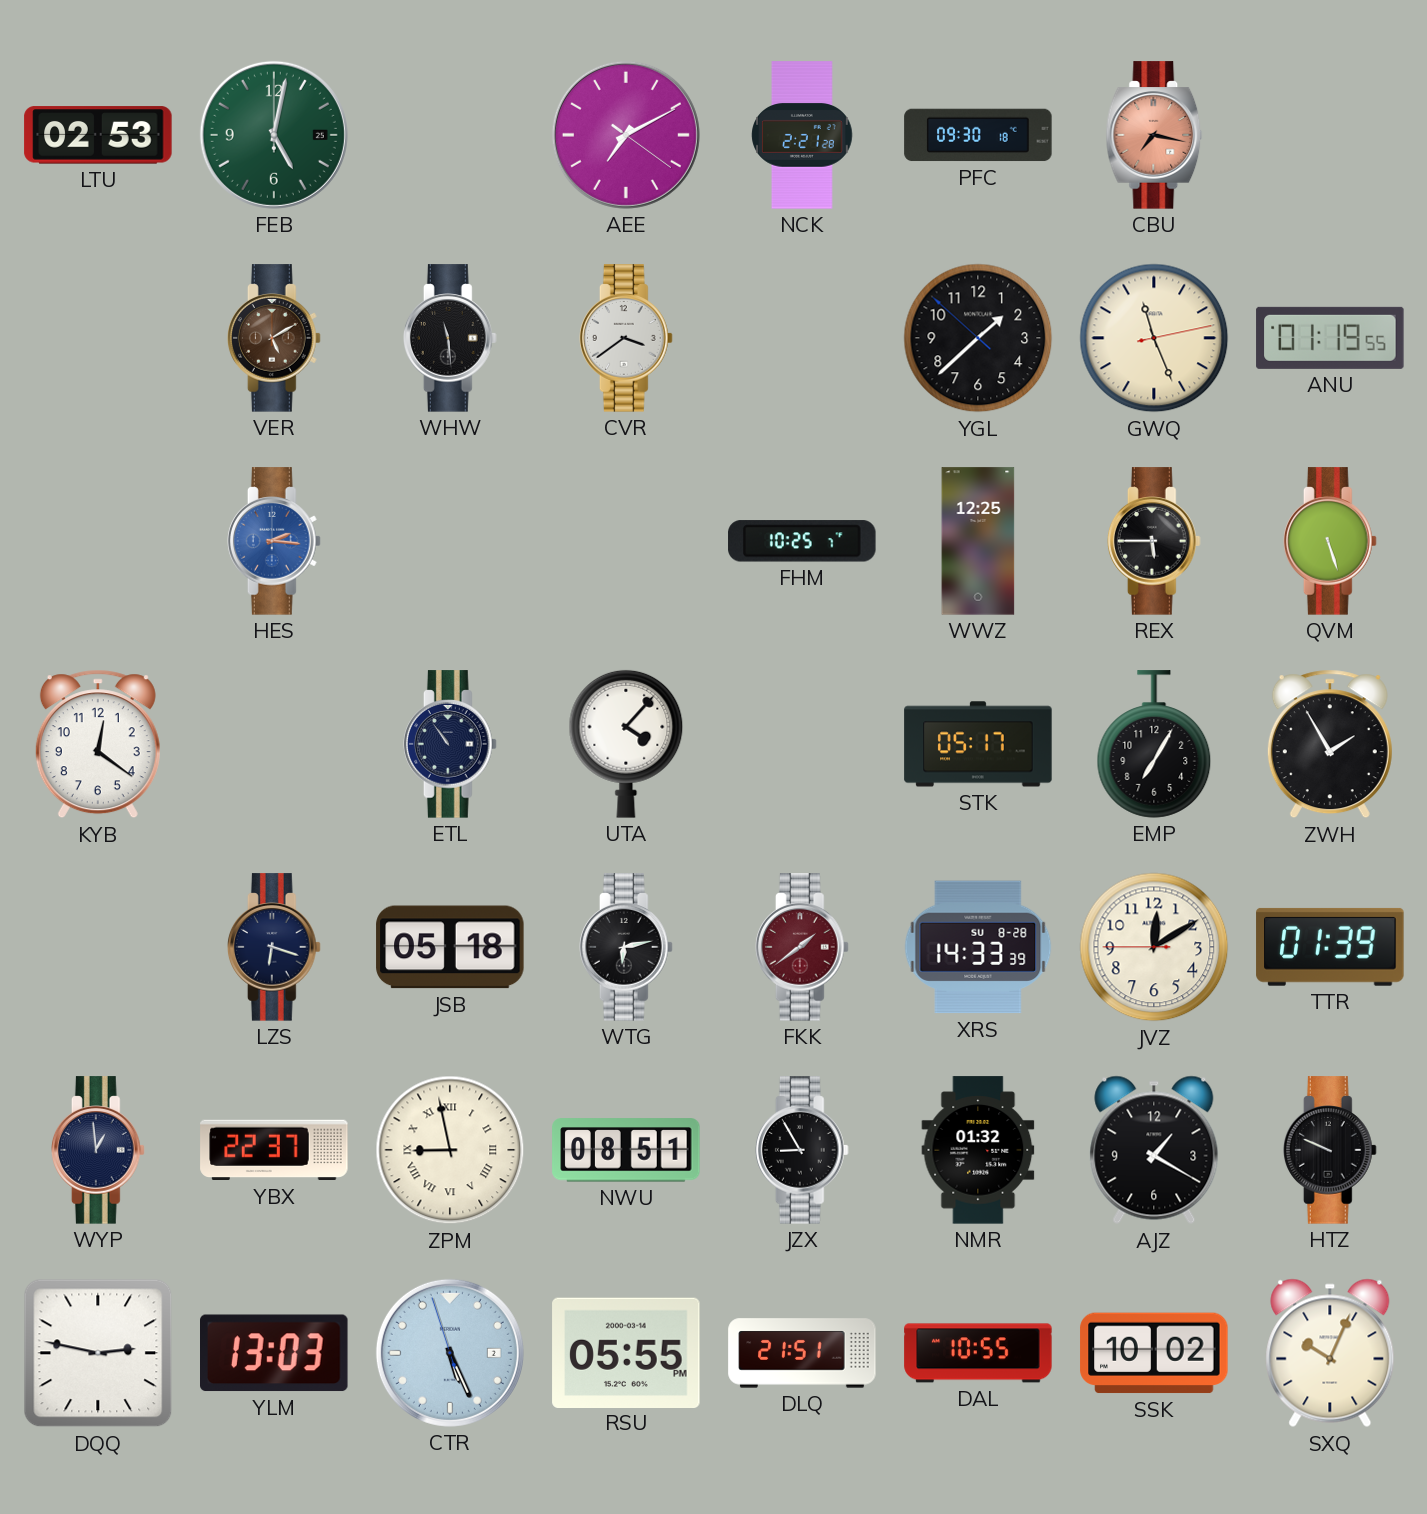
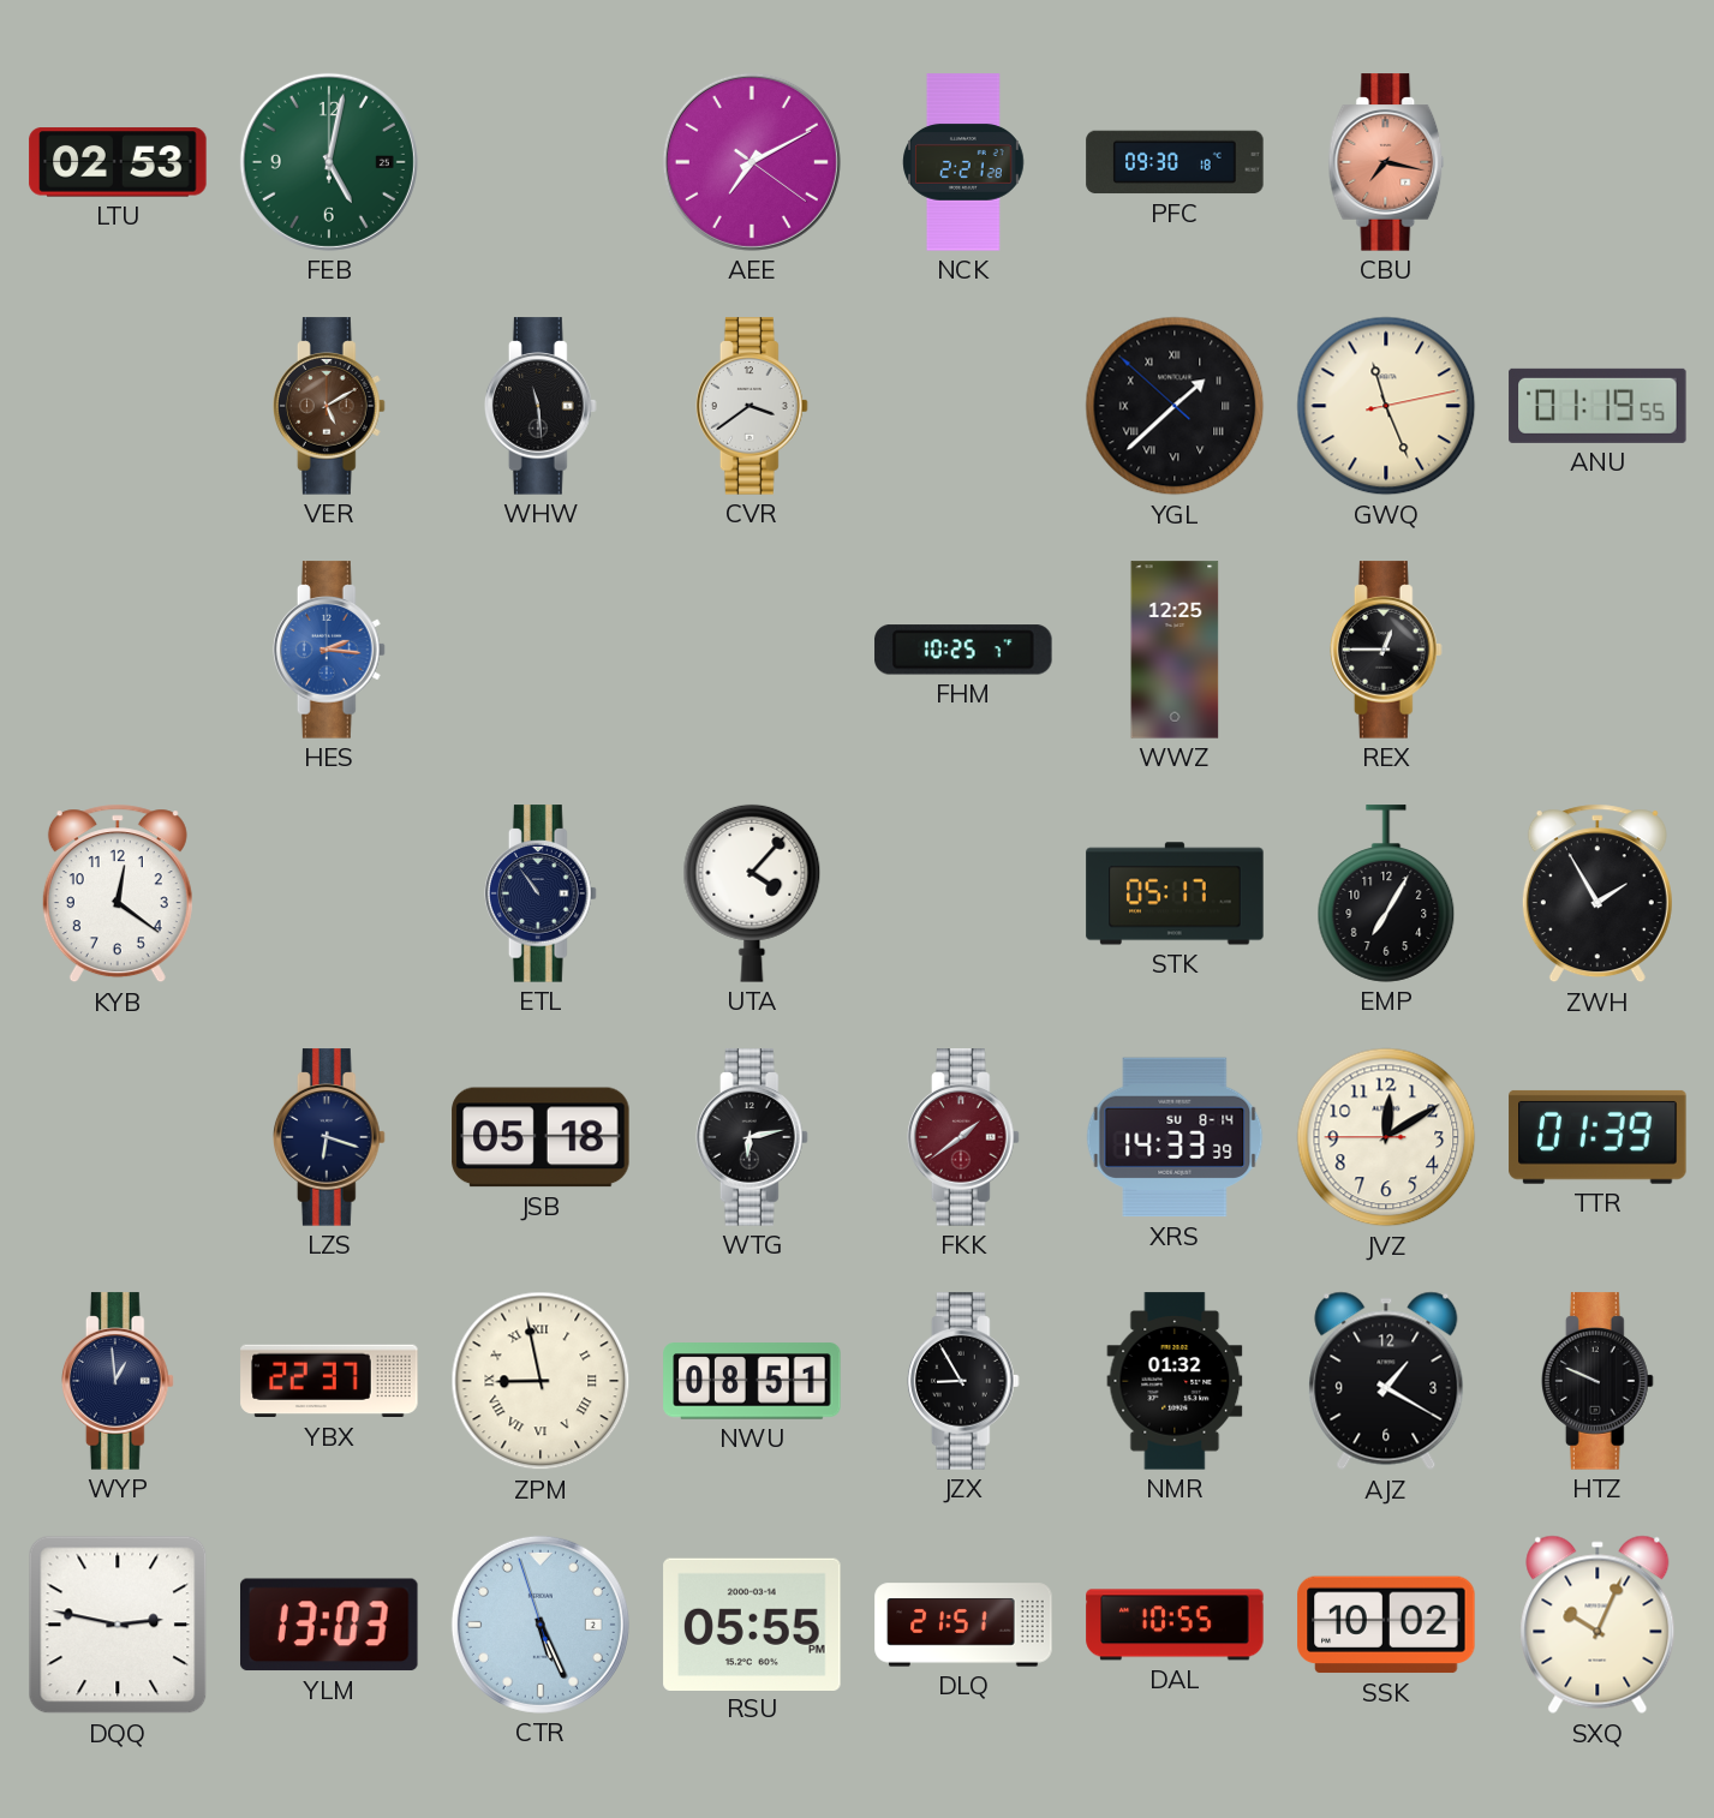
YGL numerals: Arabic -> Roman
REX: 5:45 -> 12:45
QVM: 5:27 -> none
XRS date: SU 8-28 -> SU 8-14
